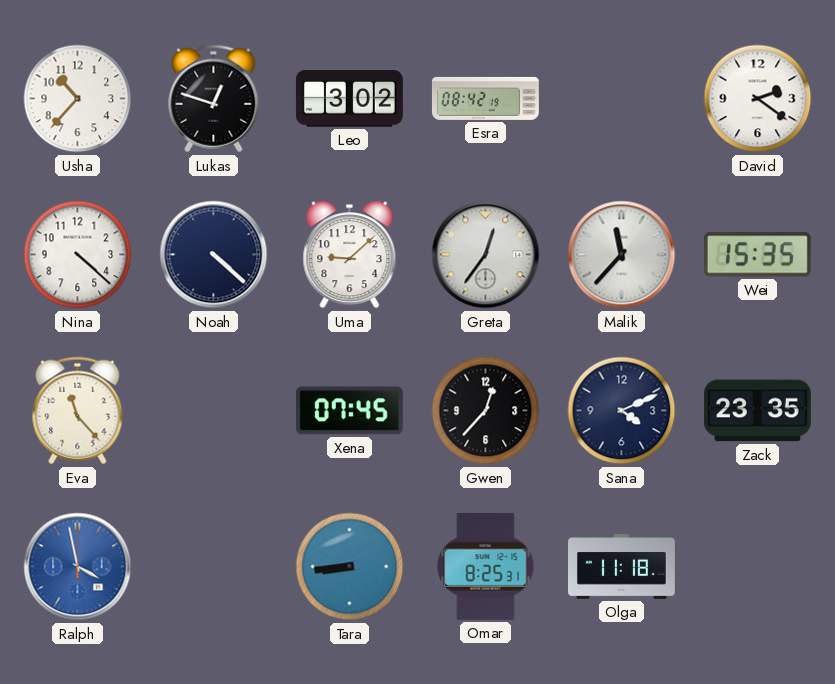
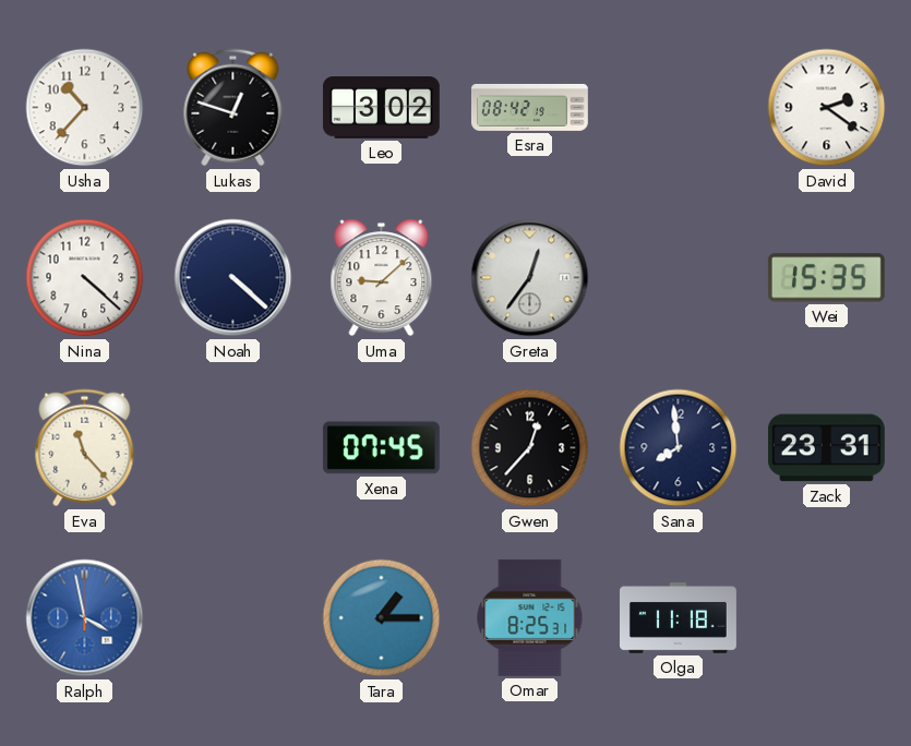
Malik: 11:37 -> none
Sana: 4:11 -> 7:59
Zack: 23:35 -> 23:31
Tara: 8:44 -> 1:15
